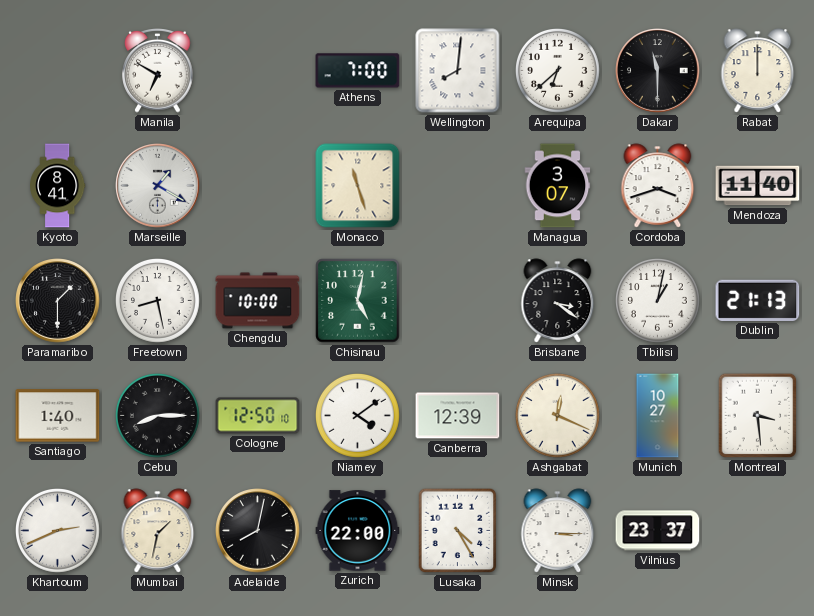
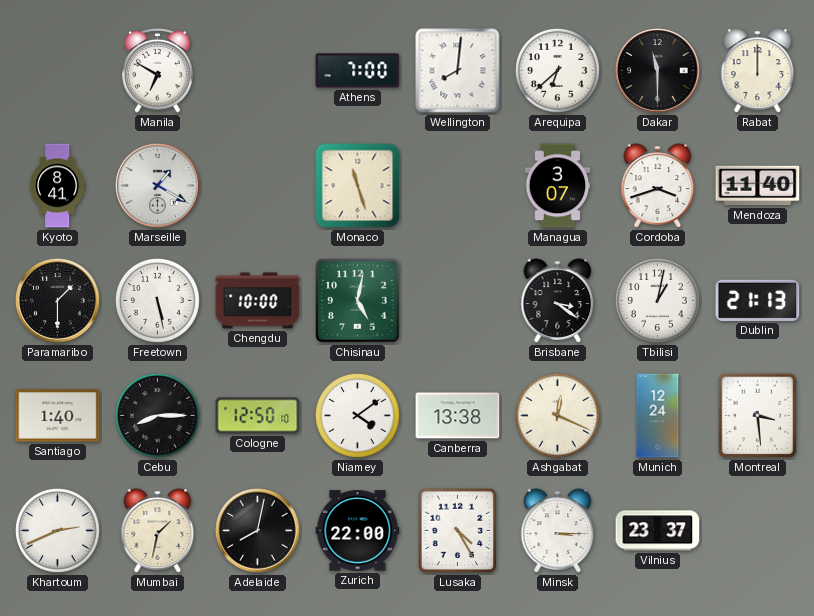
Freetown: 8:28 -> 5:28
Canberra: 12:39 -> 13:38
Munich: 10:27 -> 12:24
